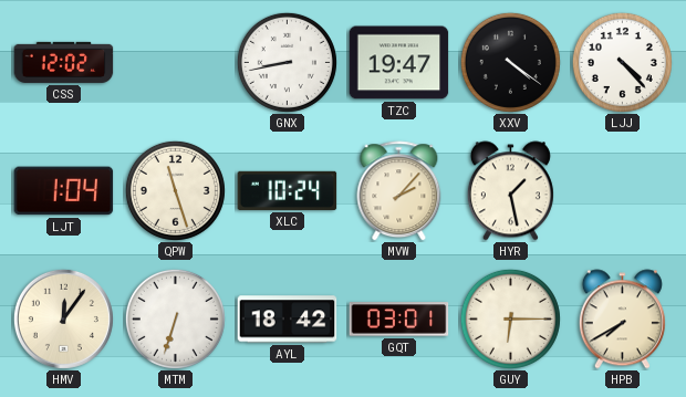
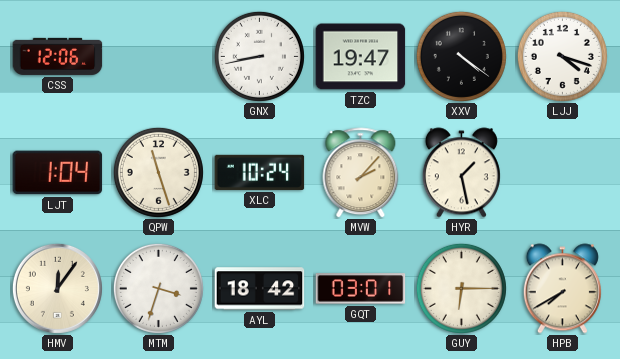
CSS: 12:02 -> 12:06
LJJ: 4:23 -> 4:18
MTM: 6:33 -> 3:33
